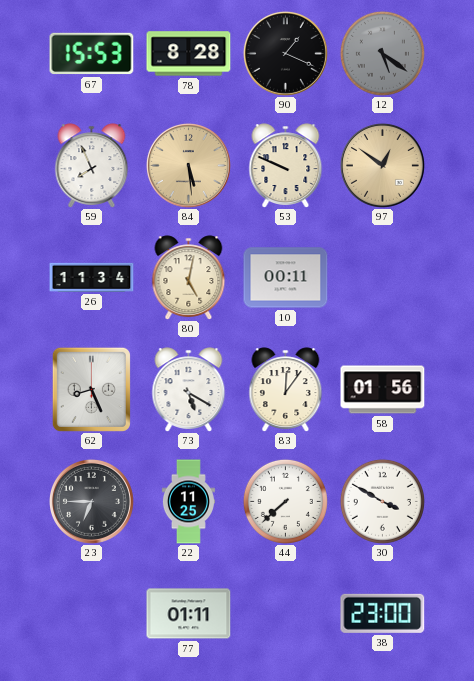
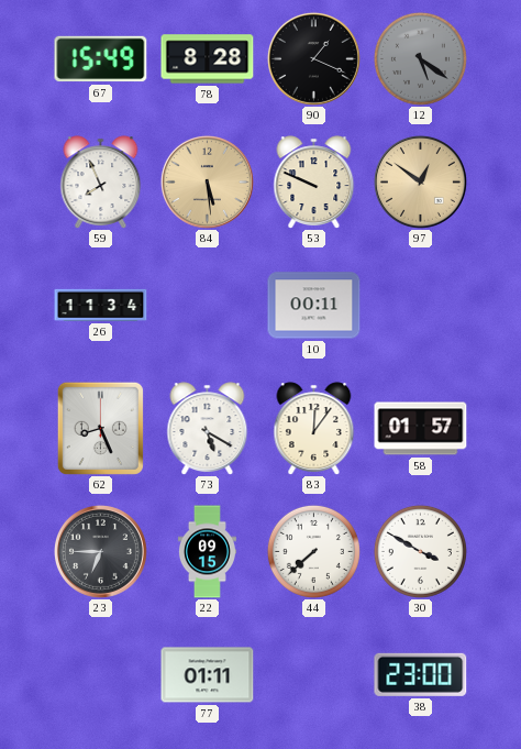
67: 15:53 -> 15:49
80: 5:02 -> none
58: 01:56 -> 01:57
22: 11:25 -> 09:15
